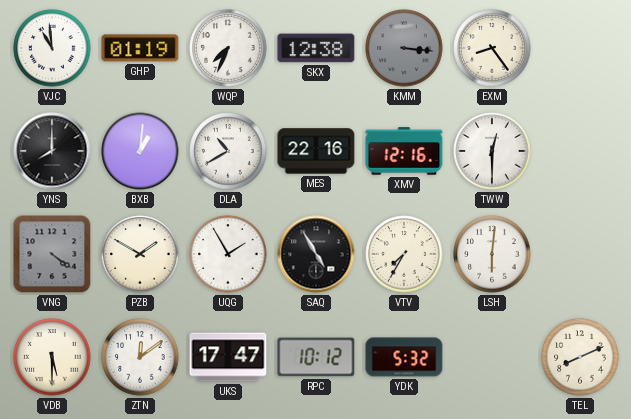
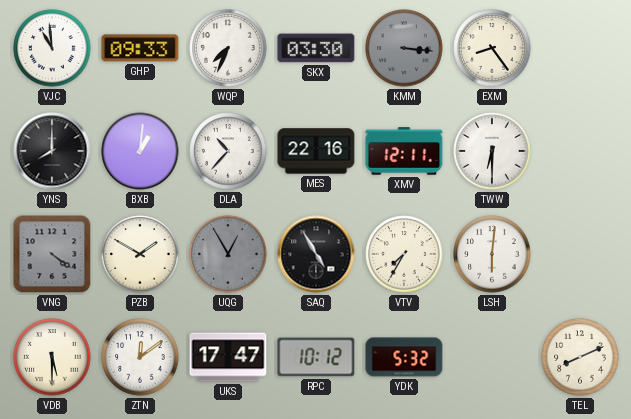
GHP: 01:19 -> 09:33
SKX: 12:38 -> 03:30
DLA: 10:40 -> 10:37
XMV: 12:16 -> 12:11
TWW: 12:30 -> 6:30
UQG: 1:55 -> 12:55
UQG dial: white -> grey
